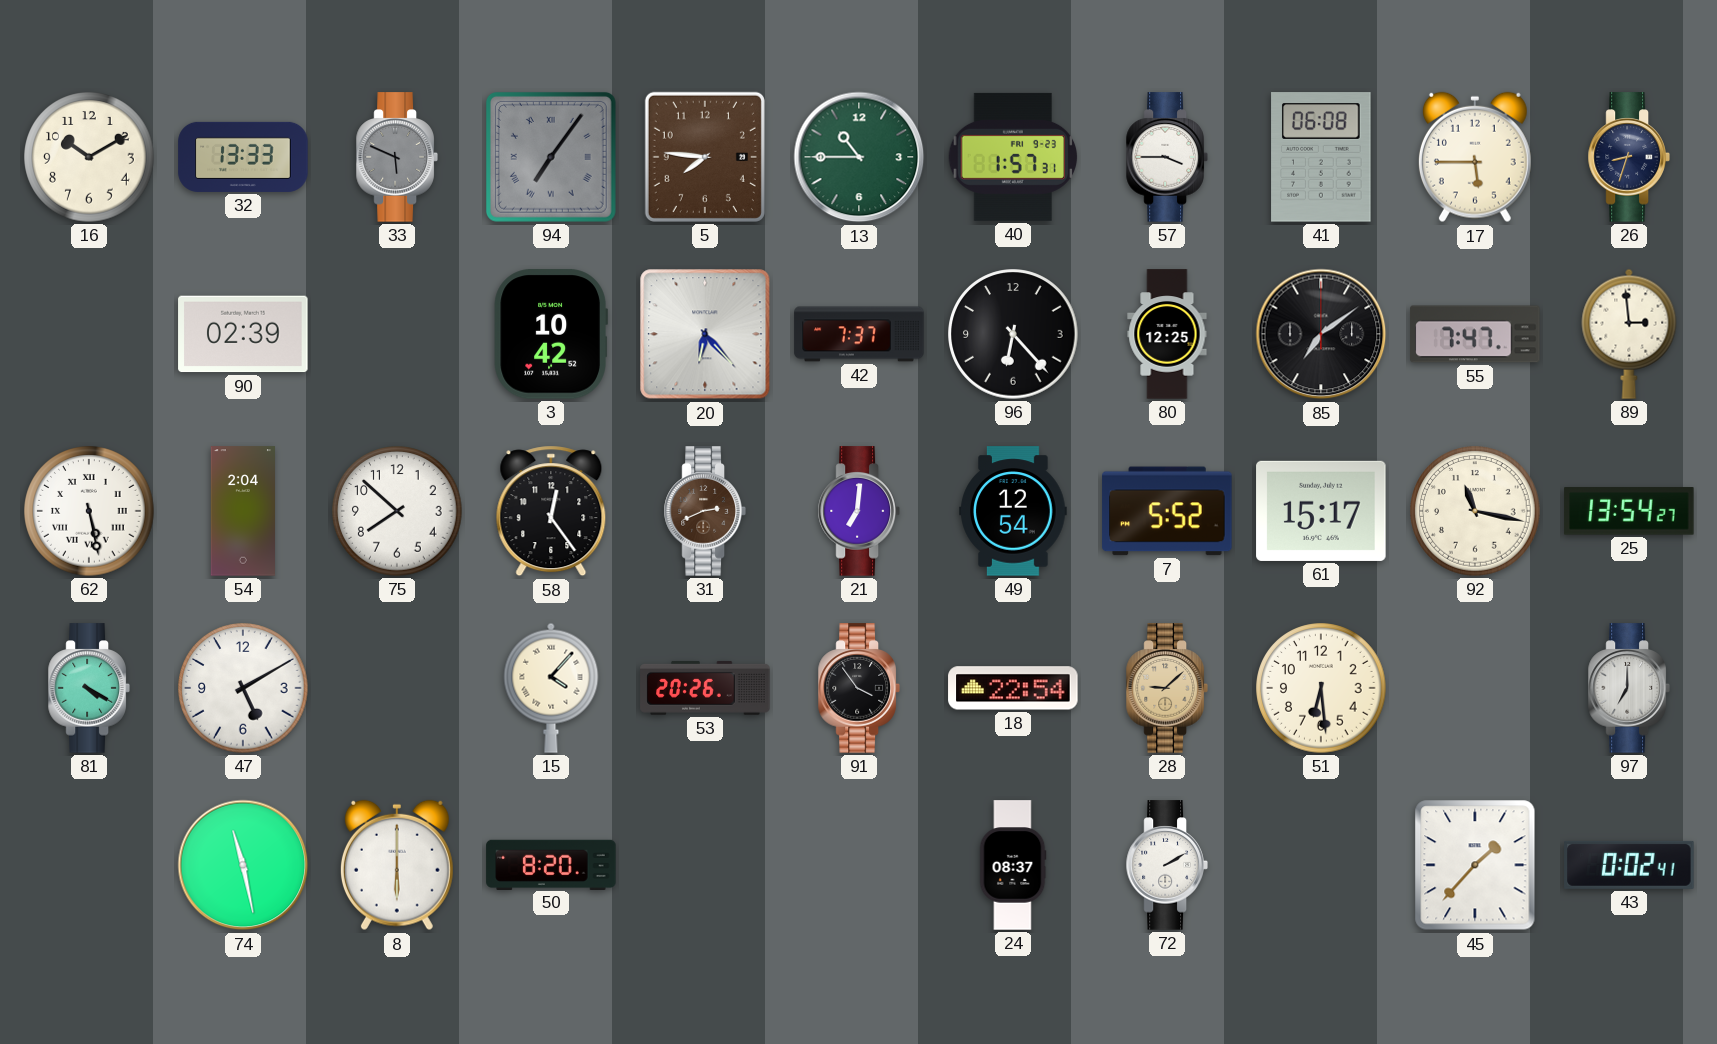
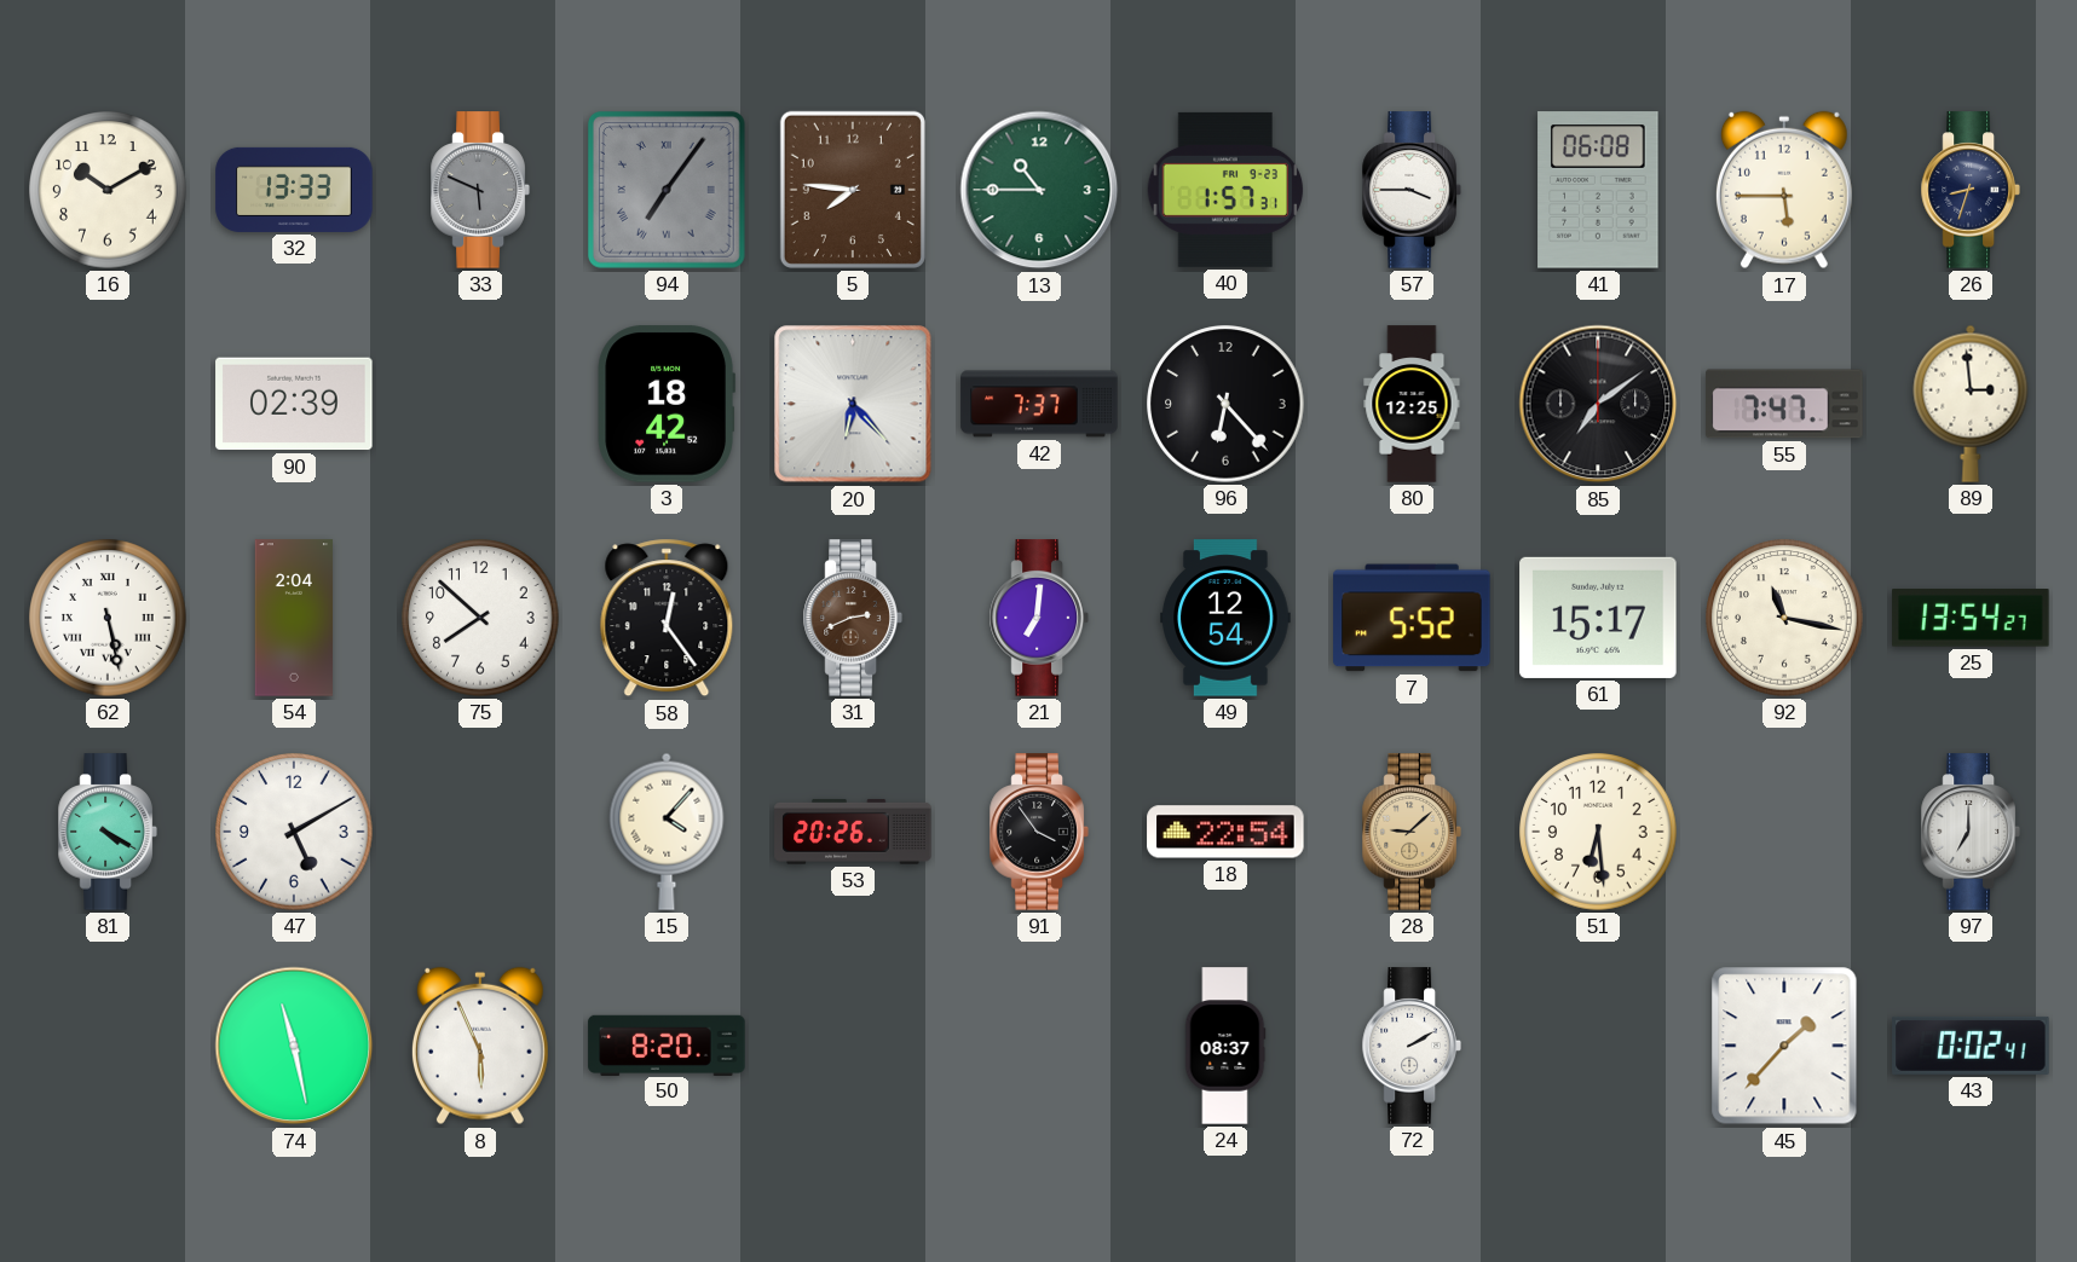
3: 10:42 -> 18:42
8: 6:00 -> 5:56
